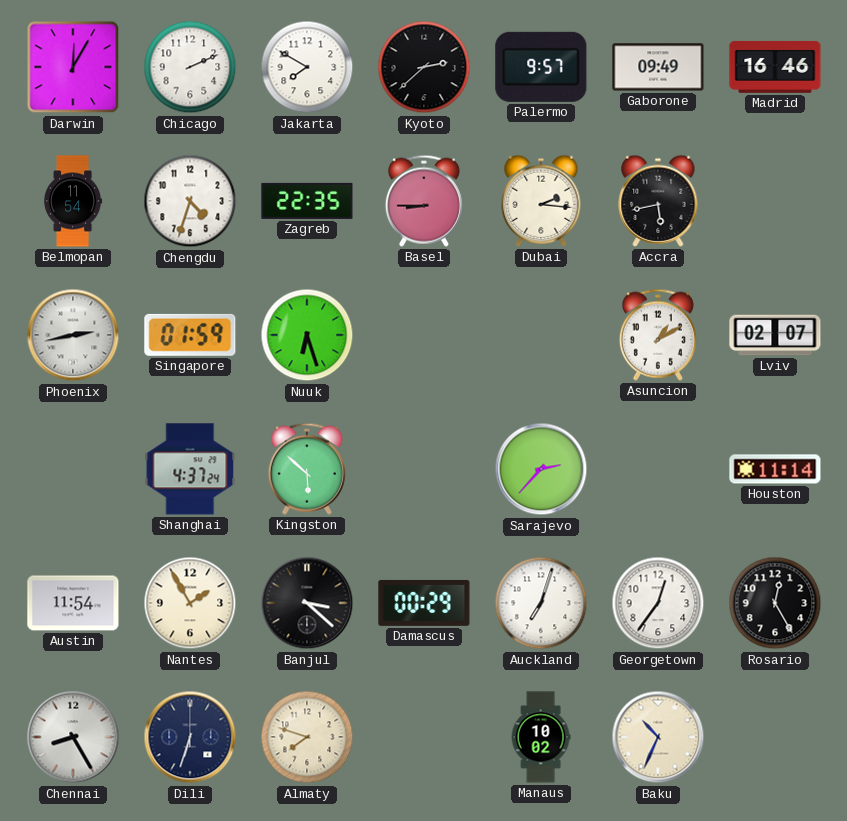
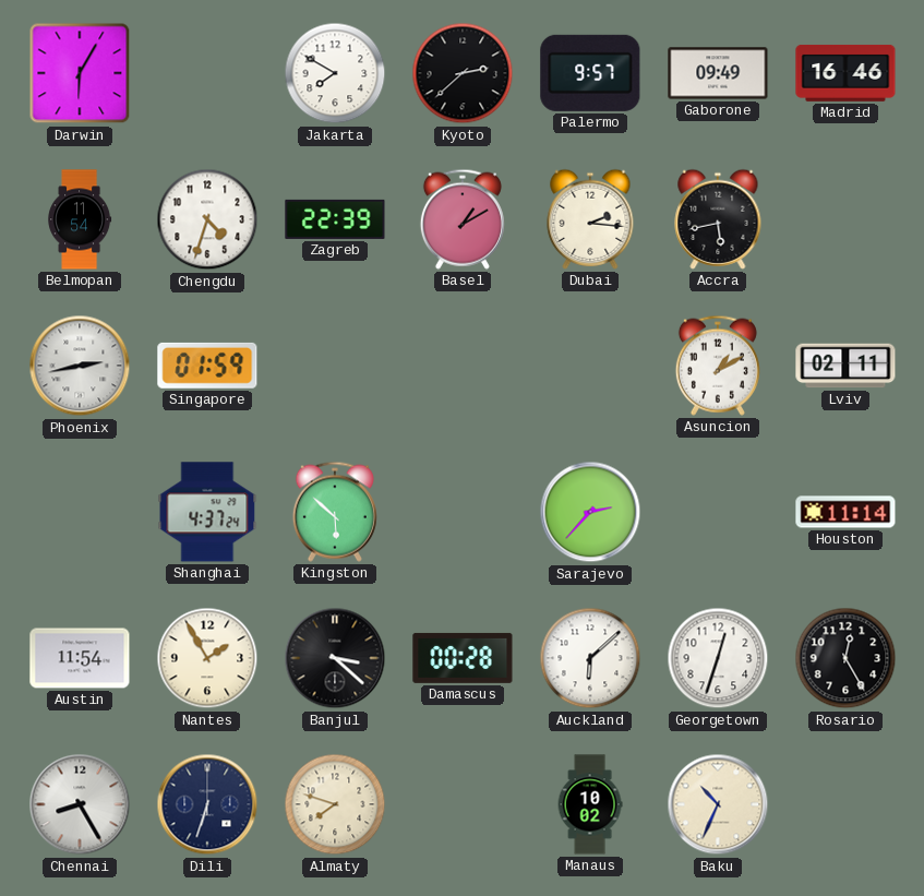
Darwin: 12:05 -> 6:05
Chicago: 2:11 -> none
Zagreb: 22:35 -> 22:39
Basel: 8:45 -> 1:10
Nuuk: 6:27 -> none
Lviv: 02:07 -> 02:11
Damascus: 00:29 -> 00:28
Auckland: 7:03 -> 6:08
Georgetown: 12:36 -> 12:33
